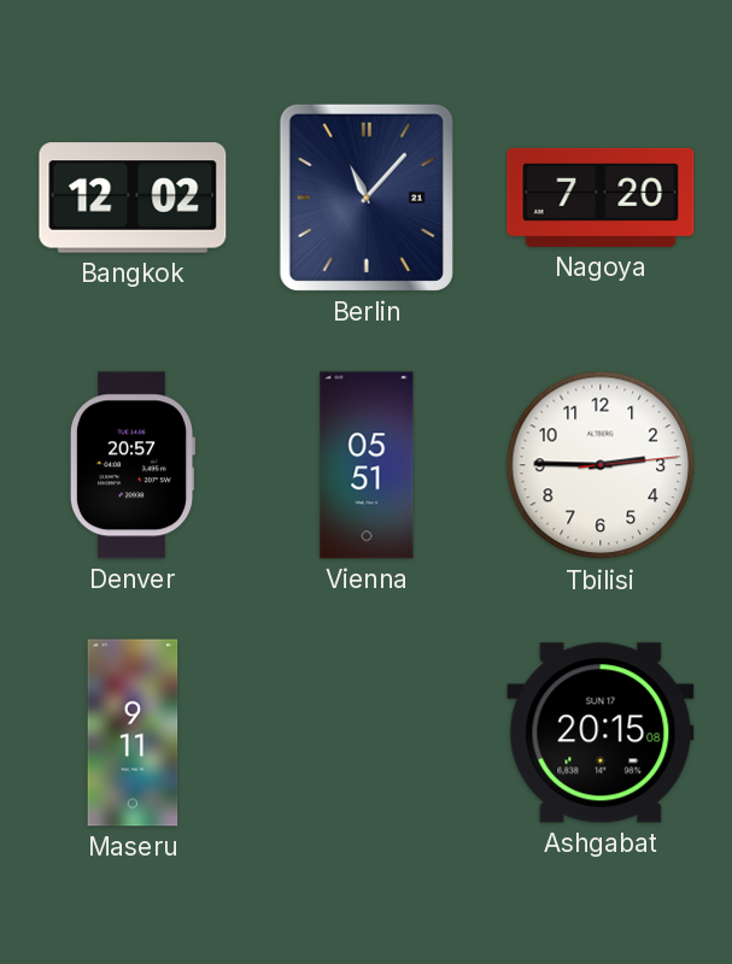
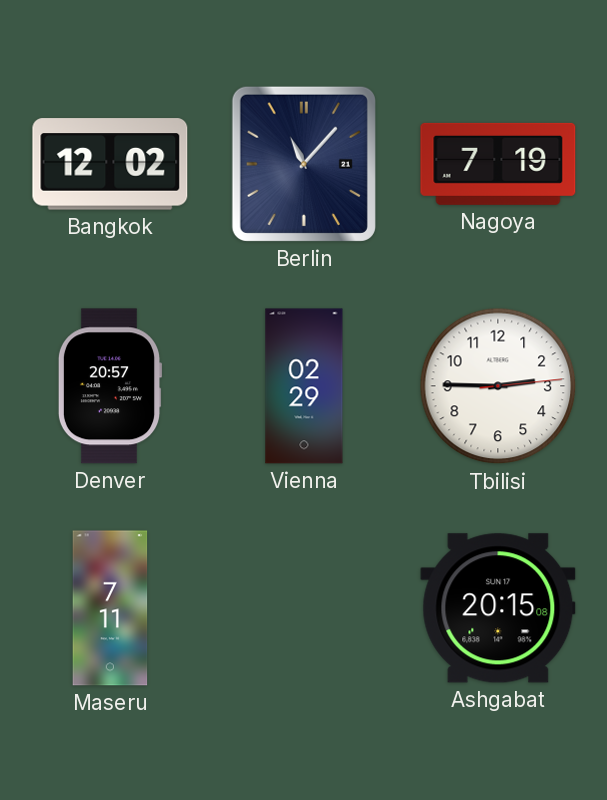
Nagoya: 7:20 -> 7:19
Vienna: 05:51 -> 02:29
Maseru: 9:11 -> 7:11
